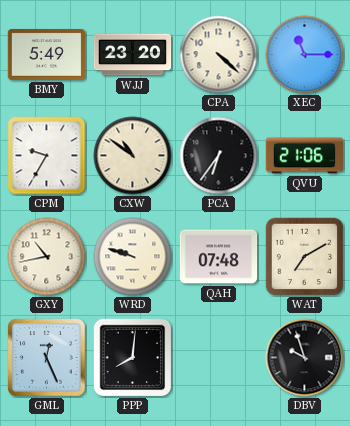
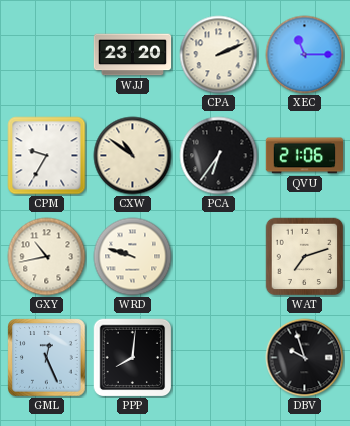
BMY: 5:49 -> none
CPA: 4:22 -> 2:11
QAH: 07:48 -> none
WAT: 7:10 -> 7:12
